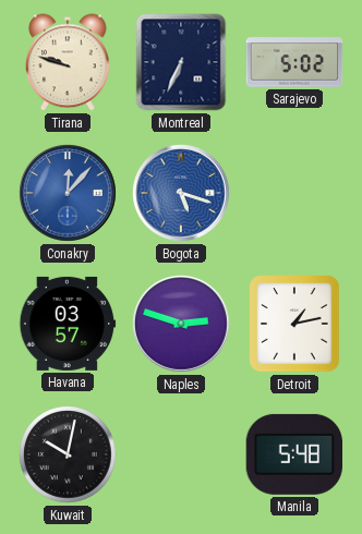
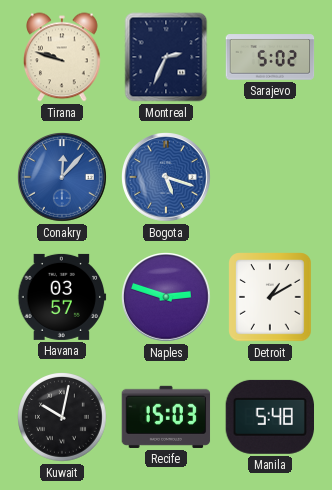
Montreal: 6:34 -> 2:34
Detroit: 1:13 -> 1:10
Recife: none -> 15:03
